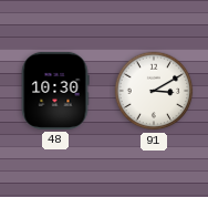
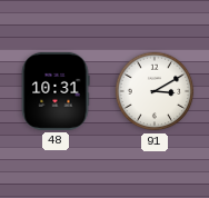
48: 10:30 -> 10:31
